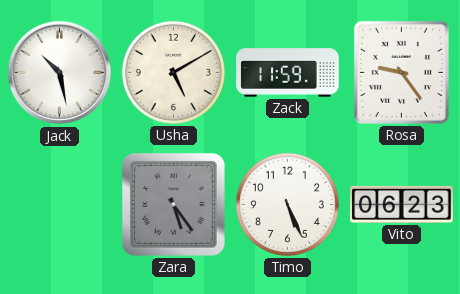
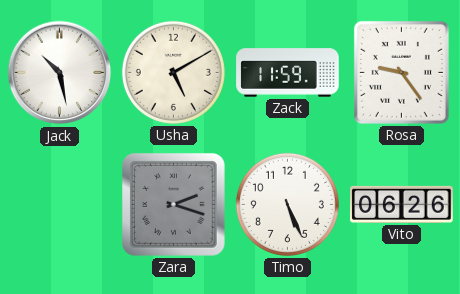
Zara: 5:24 -> 2:18
Vito: 06:23 -> 06:26
